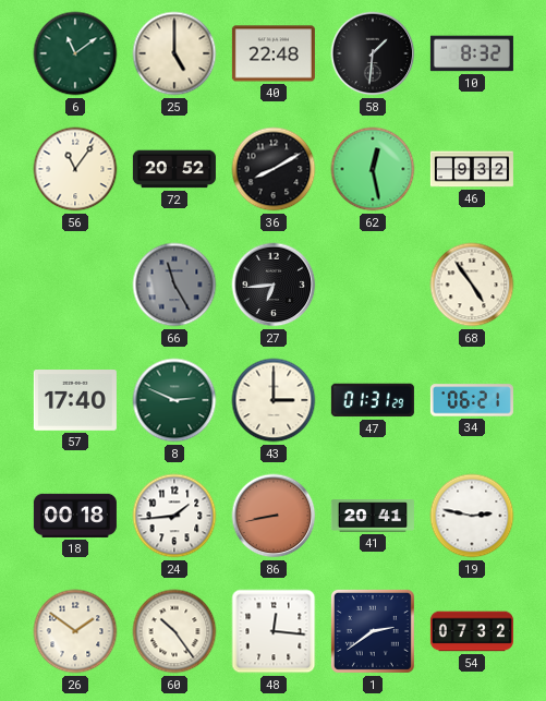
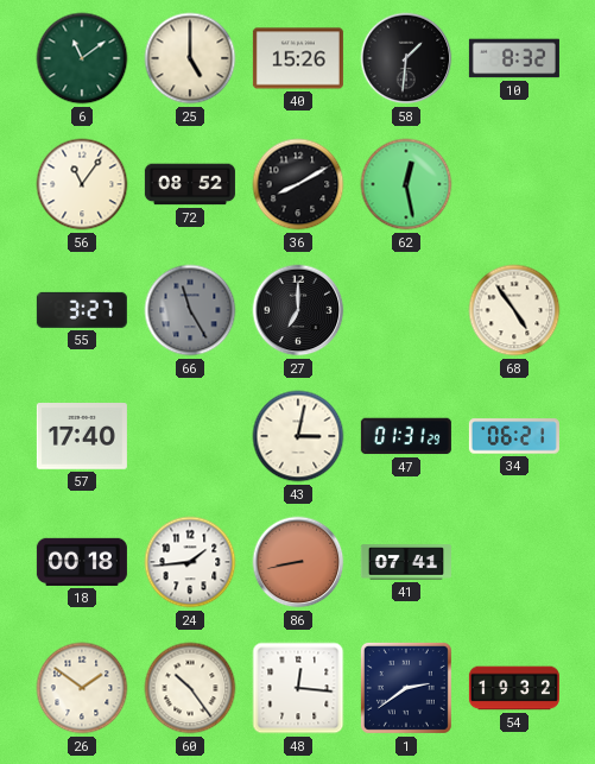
40: 22:48 -> 15:26
72: 20:52 -> 08:52
46: 9:32 -> none
55: none -> 3:27
27: 6:44 -> 7:00
8: 2:49 -> none
43: 3:00 -> 3:02
41: 20:41 -> 07:41
19: 2:47 -> none
54: 07:32 -> 19:32
